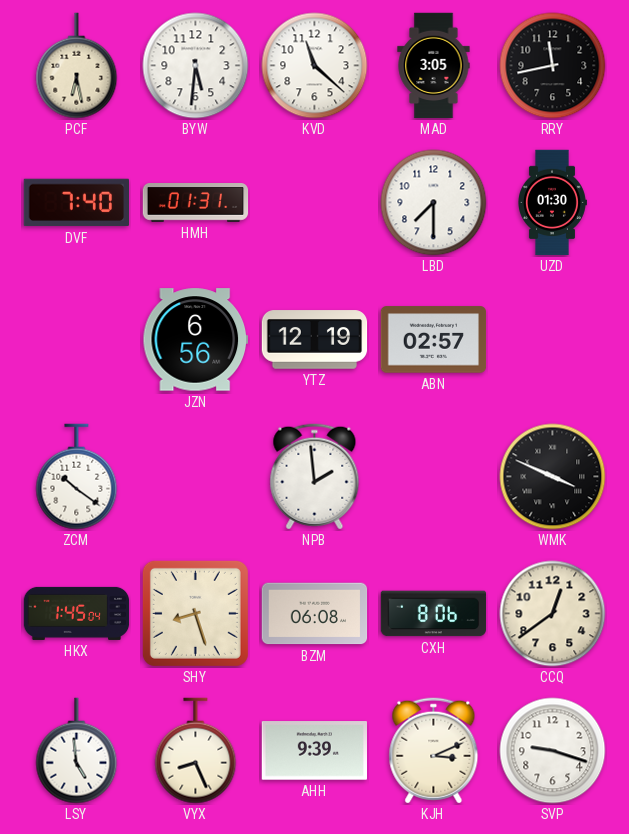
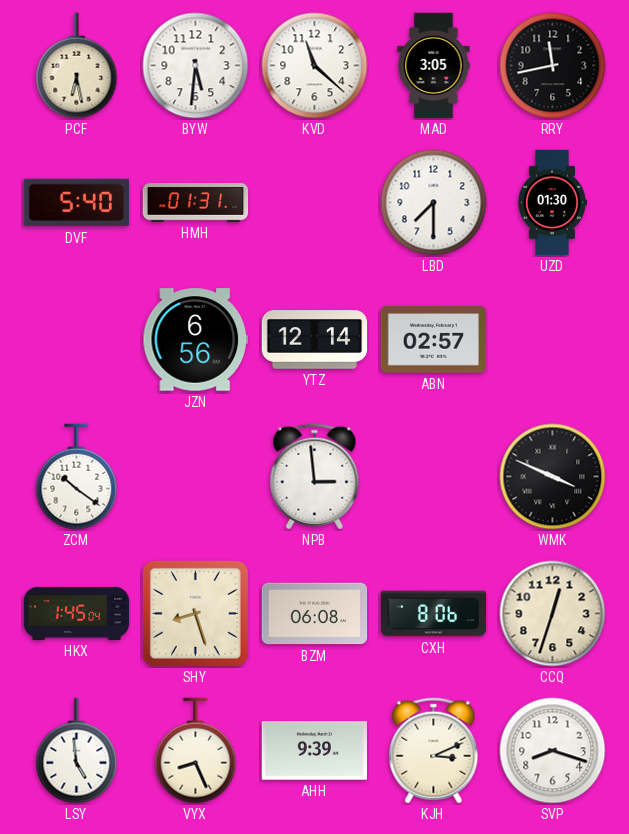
DVF: 7:40 -> 5:40
YTZ: 12:19 -> 12:14
NPB: 1:59 -> 2:59
CCQ: 12:39 -> 12:33
SVP: 9:18 -> 8:18
